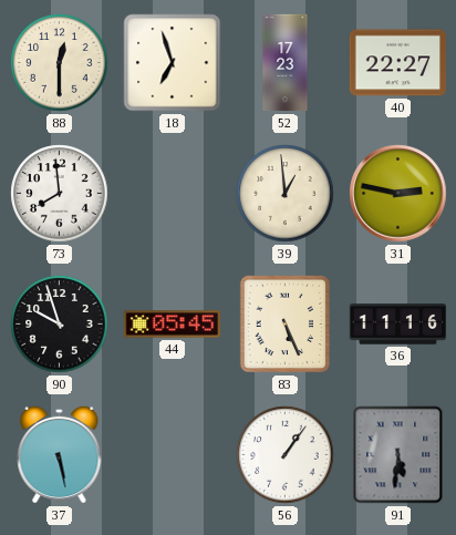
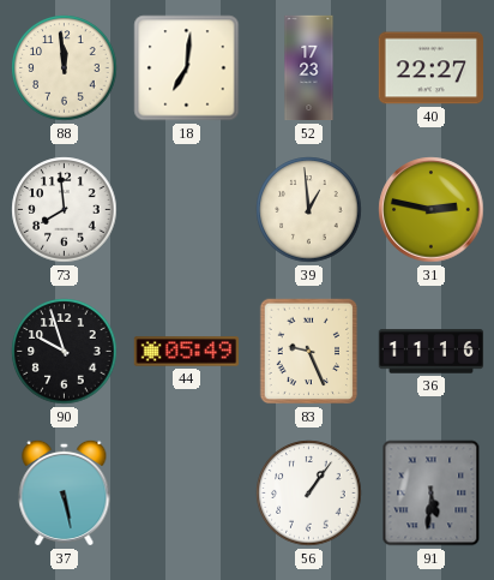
88: 12:30 -> 11:59
18: 6:57 -> 7:01
44: 05:45 -> 05:49
83: 5:26 -> 9:26
